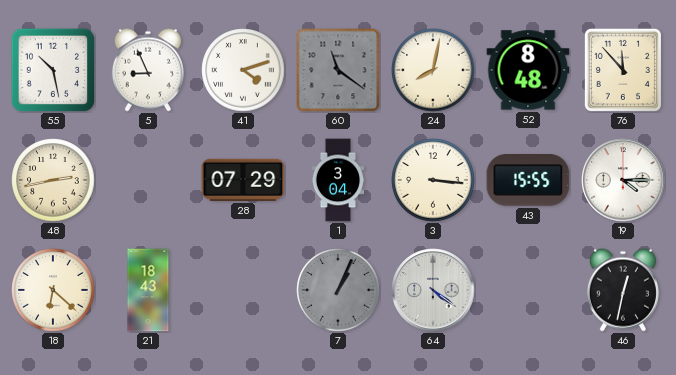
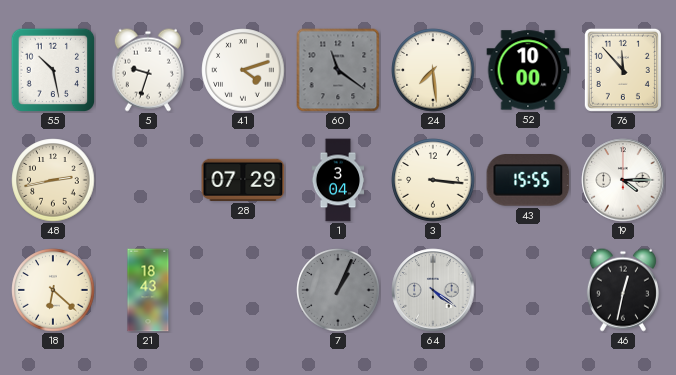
5: 8:56 -> 9:33
24: 8:02 -> 7:29
52: 8:48 -> 10:00
